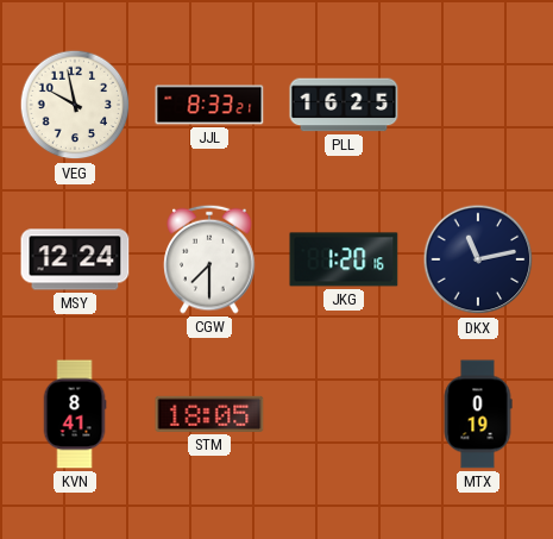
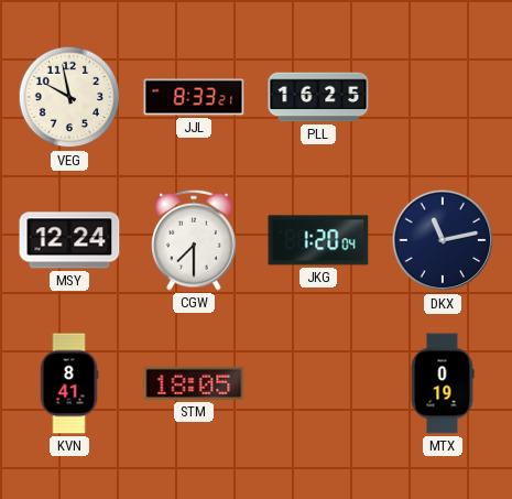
JKG: 1:20:16 -> 1:20:04
